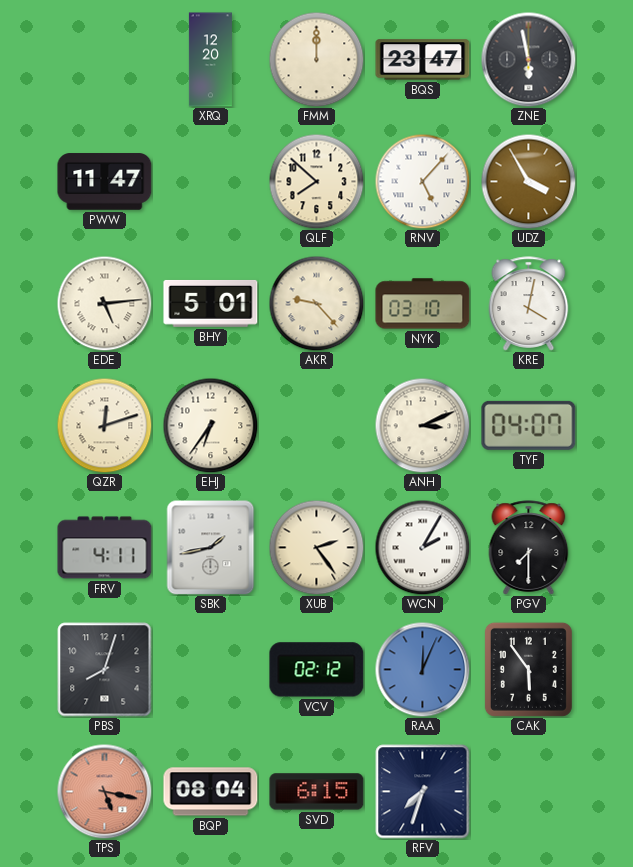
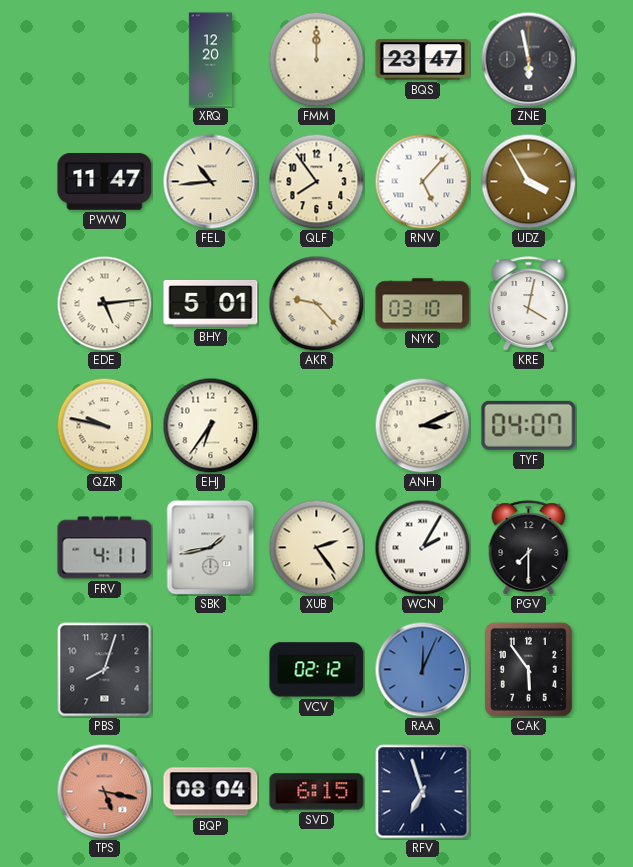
FEL: none -> 10:44
QLF: 7:52 -> 7:54
QZR: 12:12 -> 9:47
RFV: 7:33 -> 6:57
